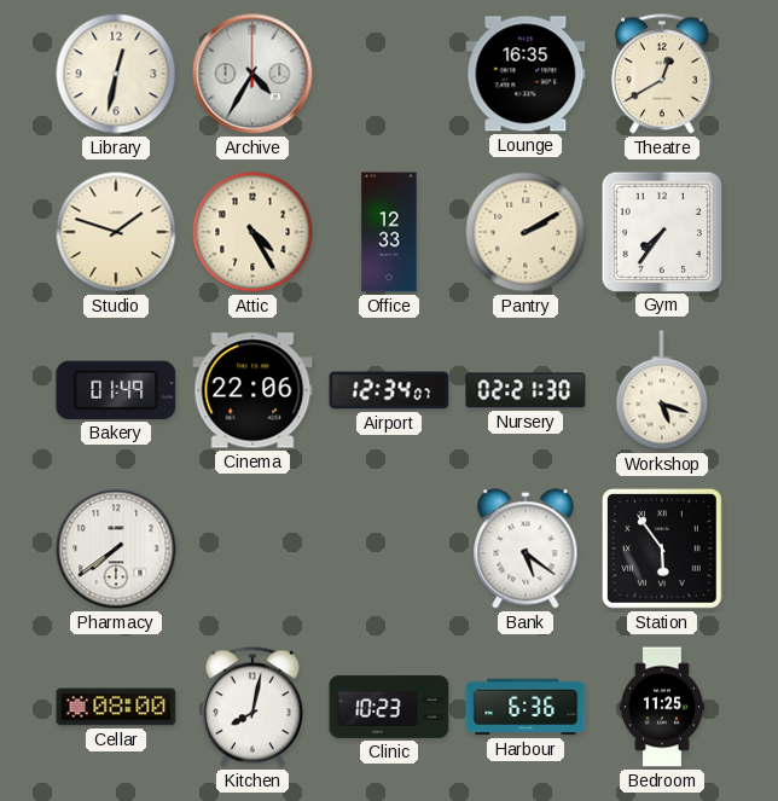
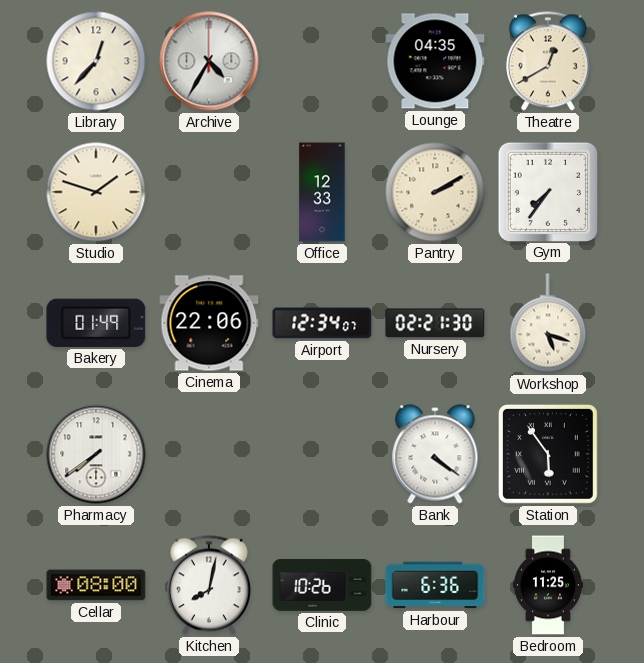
Library: 12:32 -> 12:37
Lounge: 16:35 -> 04:35
Attic: 4:25 -> none
Bank: 5:21 -> 4:21
Clinic: 10:23 -> 10:26
